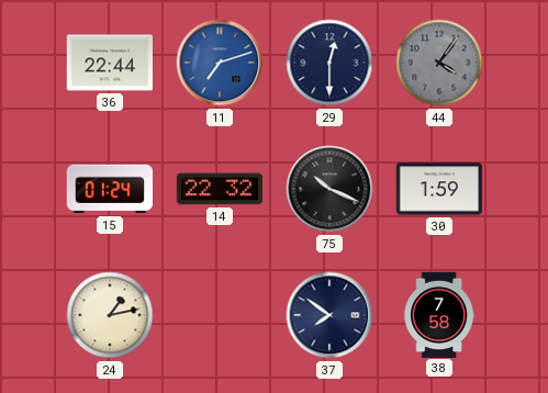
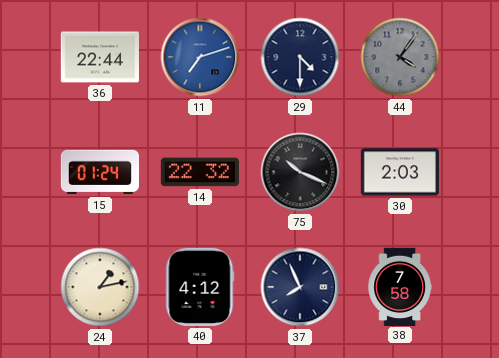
29: 12:30 -> 4:30
30: 1:59 -> 2:03
40: none -> 4:12
37: 7:51 -> 7:56
